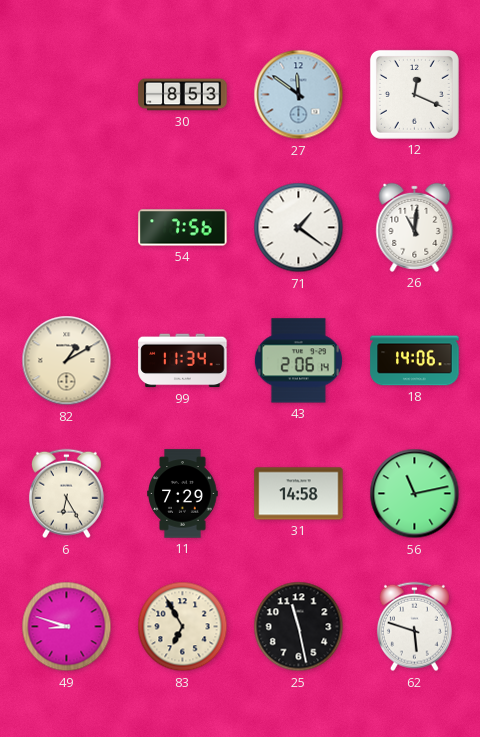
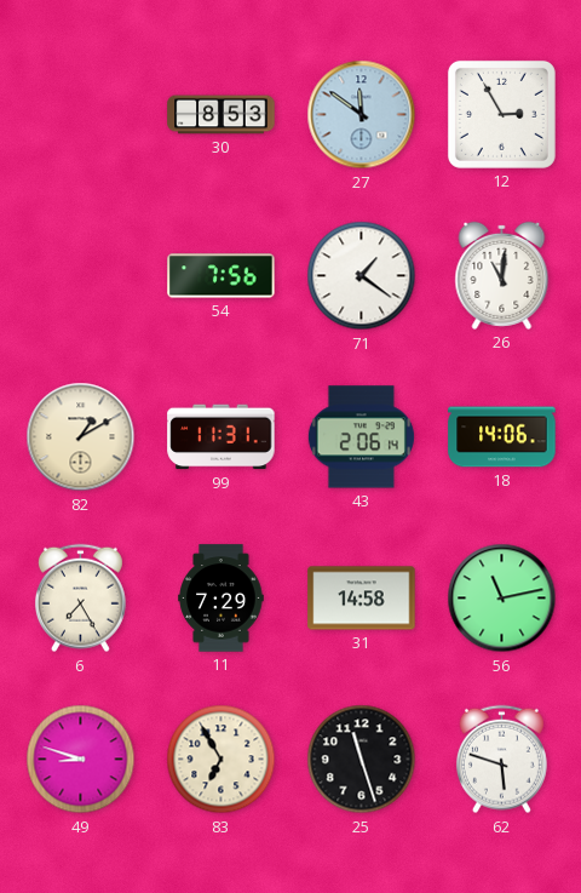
12: 12:19 -> 2:55
99: 11:34 -> 11:31
6: 6:25 -> 7:25
25: 11:28 -> 11:27
